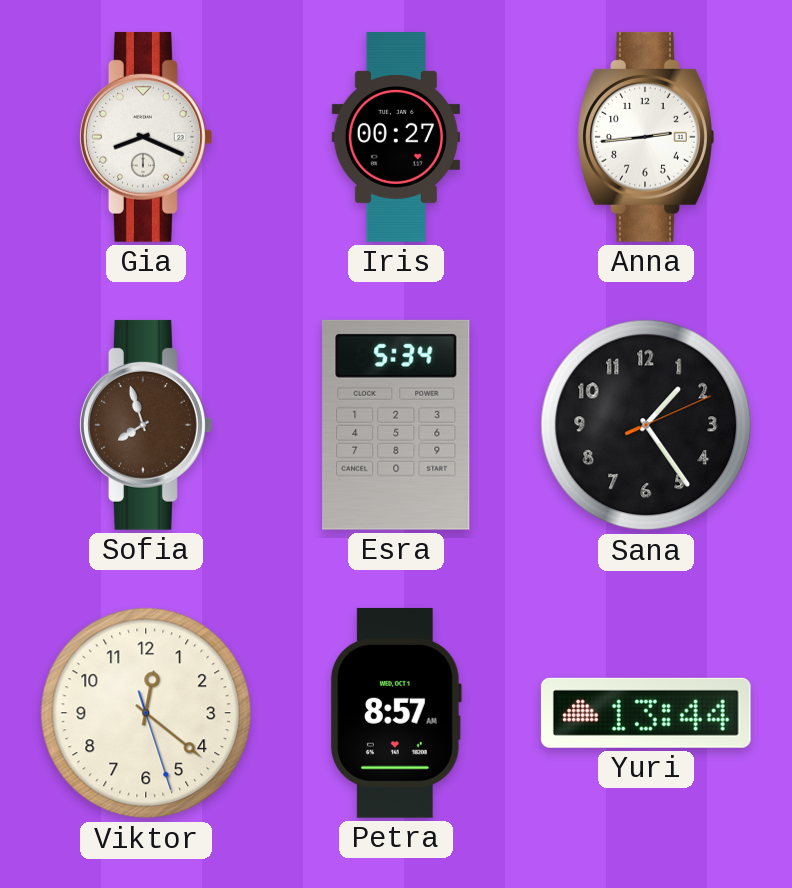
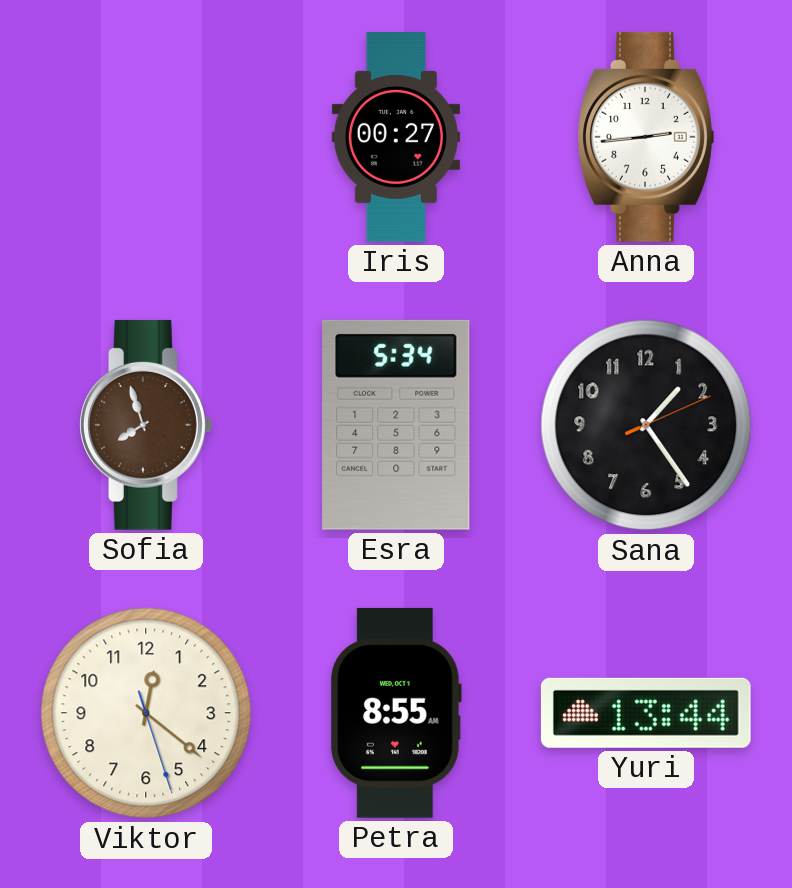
Gia: 8:19 -> none
Petra: 8:57 -> 8:55
